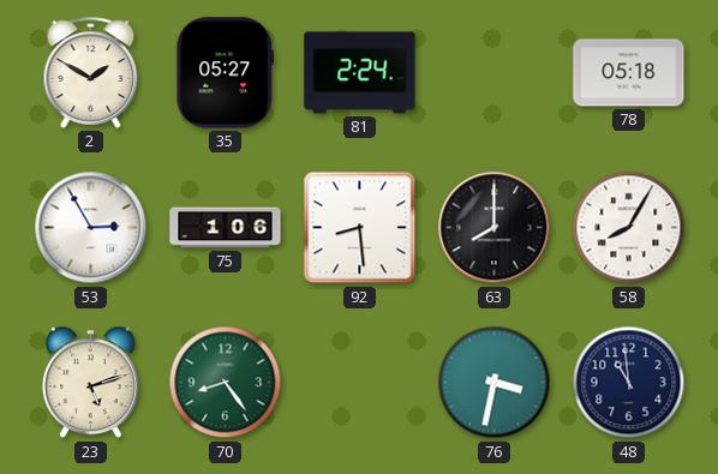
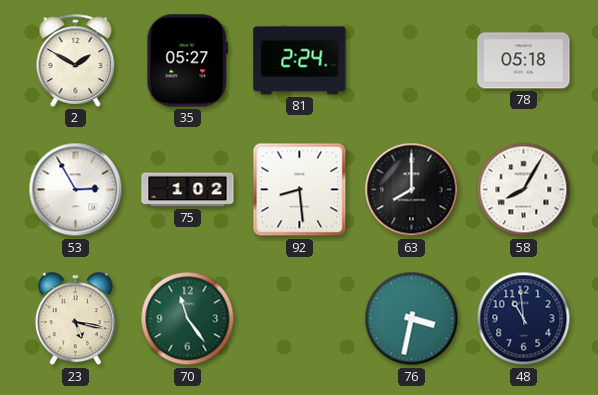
75: 1:06 -> 1:02
23: 5:12 -> 5:17
70: 8:24 -> 11:24
